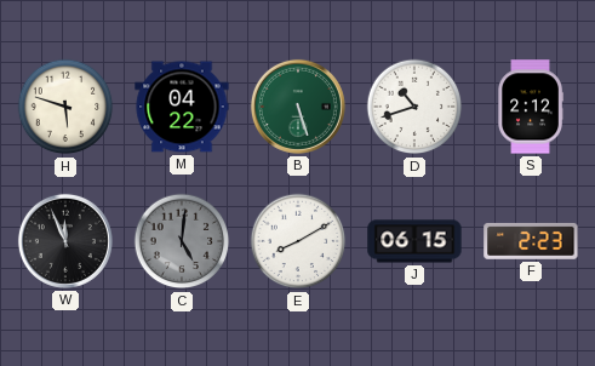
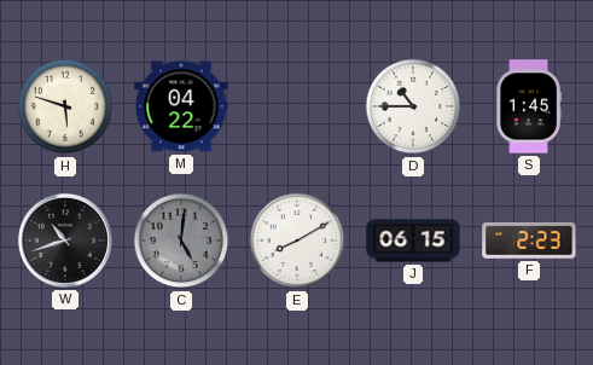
B: 5:27 -> none
D: 10:42 -> 10:45
S: 2:12 -> 1:45
W: 11:56 -> 10:42
